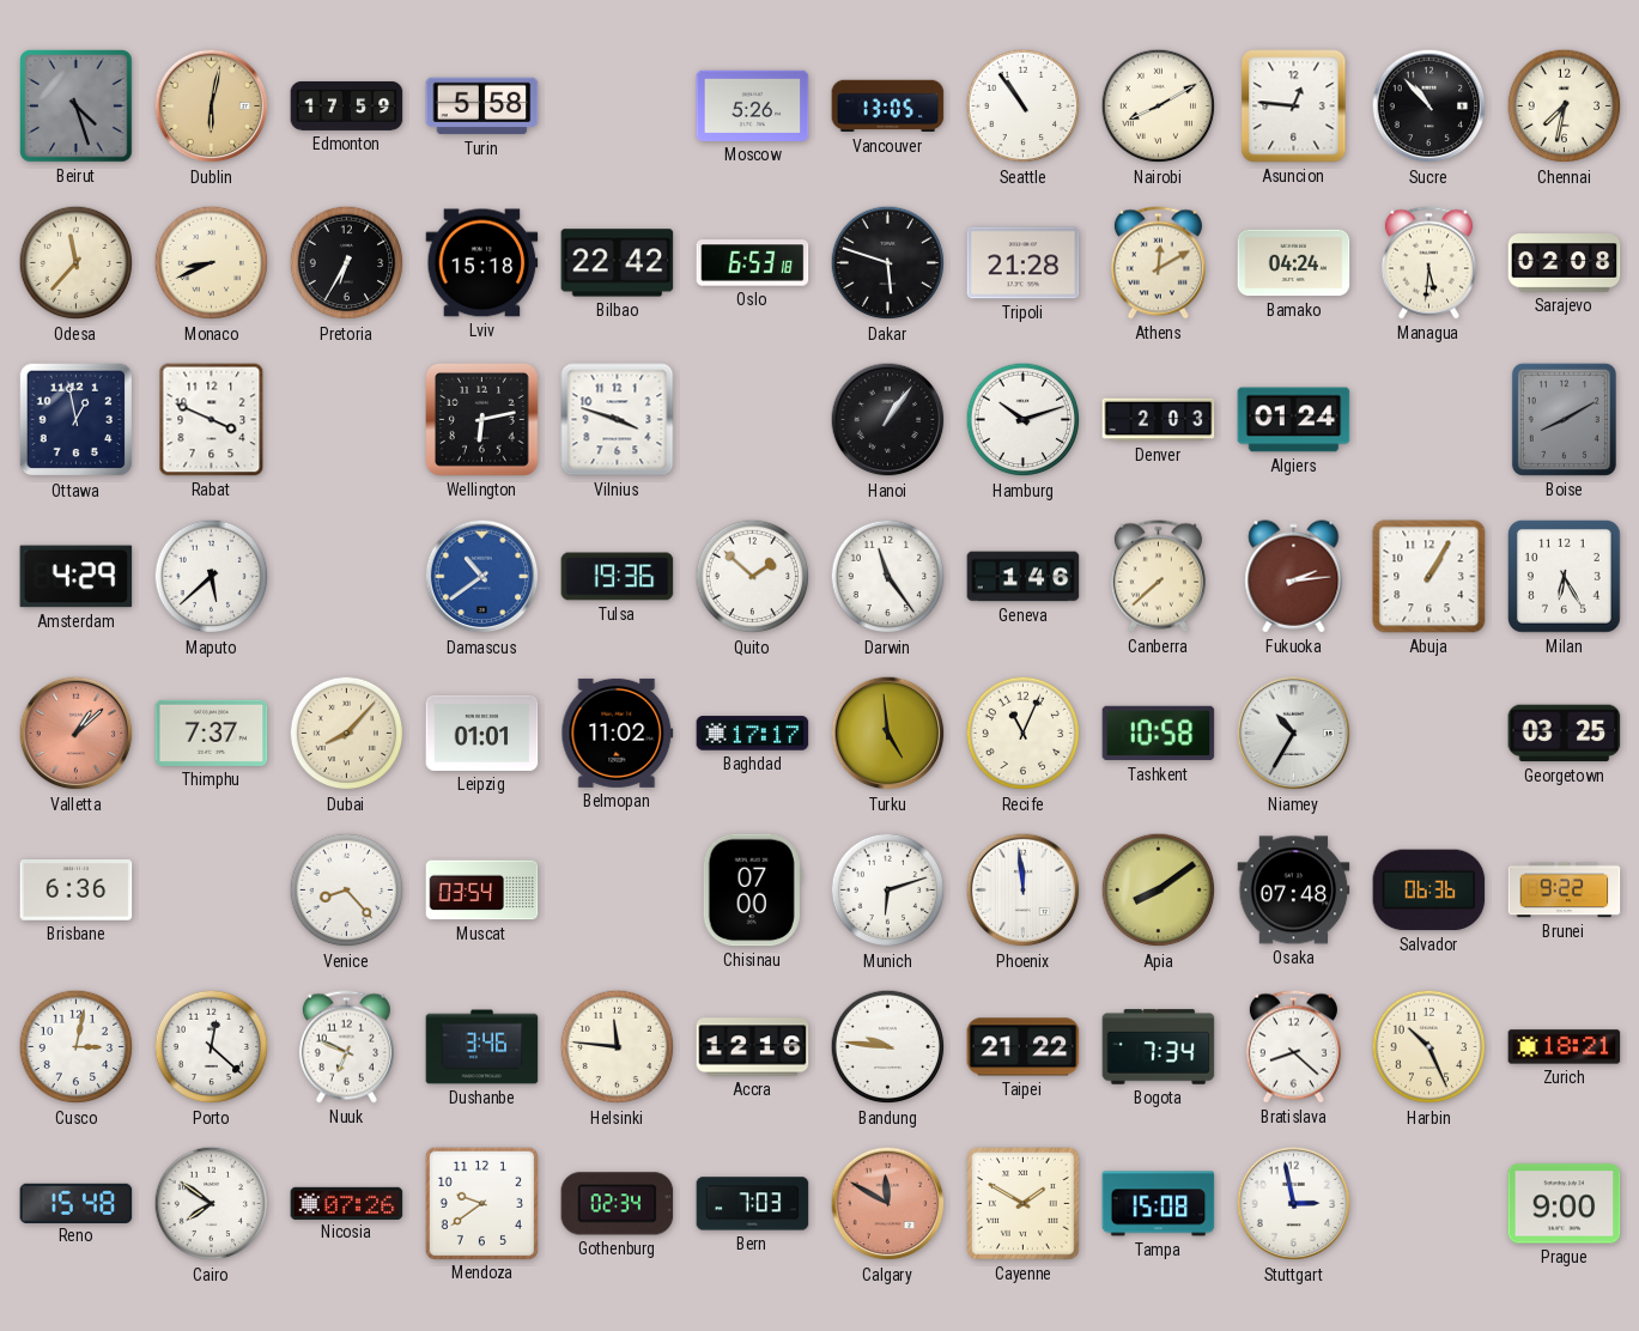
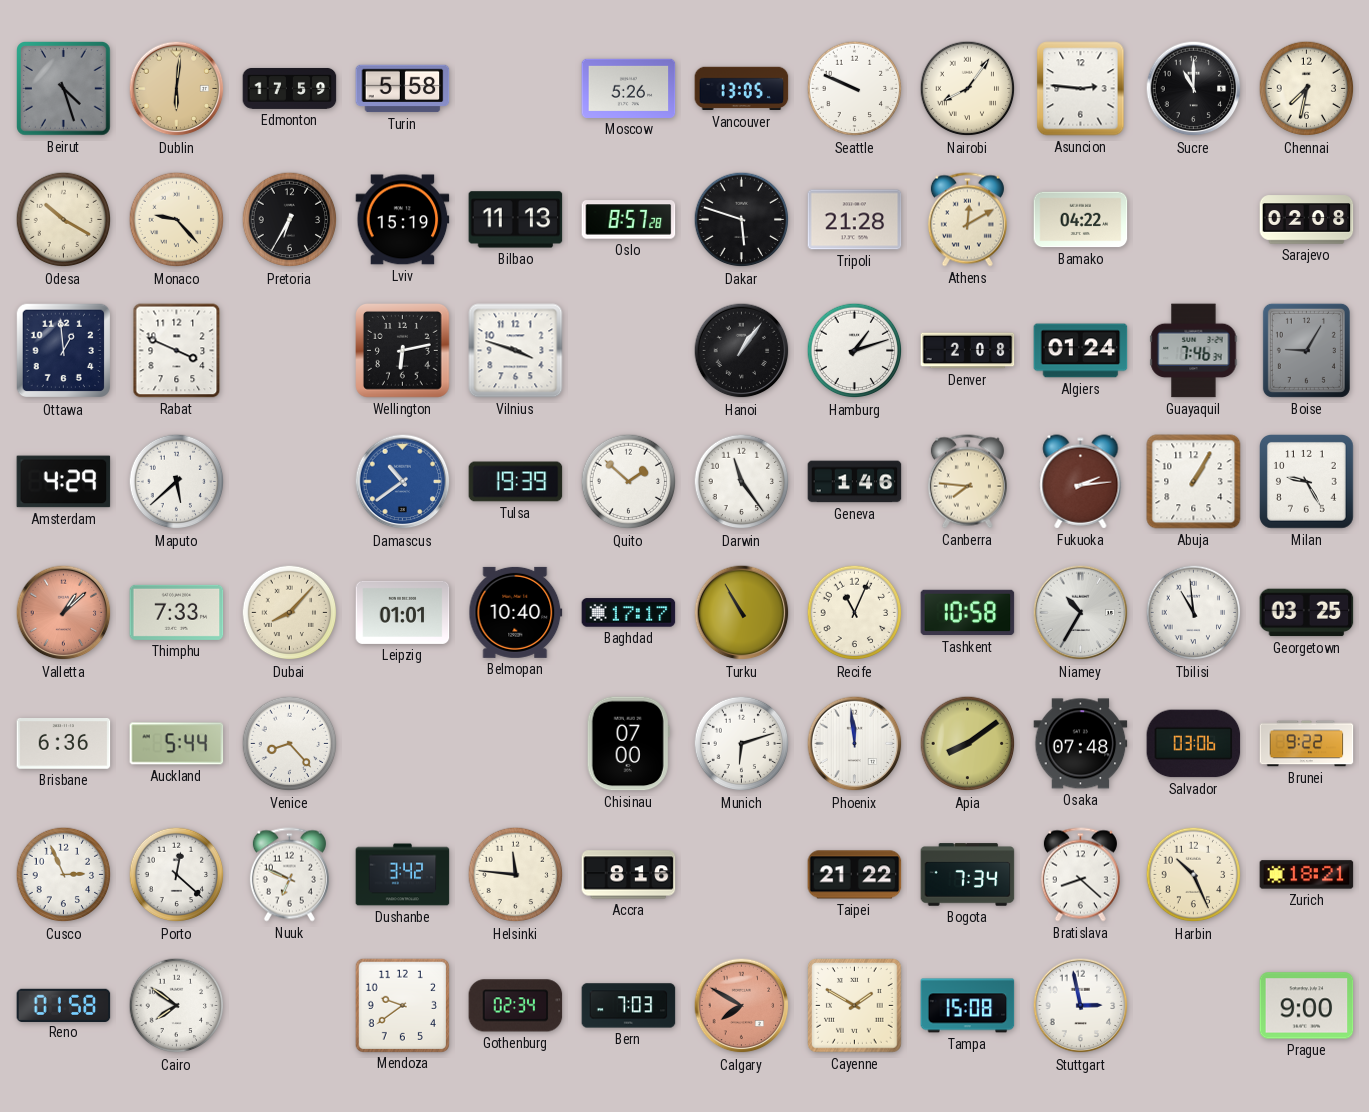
Dublin: 6:02 -> 6:01
Seattle: 10:54 -> 9:49
Nairobi: 8:10 -> 8:06
Asuncion: 12:46 -> 2:46
Sucre: 10:53 -> 11:00
Odesa: 11:37 -> 10:20
Monaco: 8:41 -> 9:23
Lviv: 15:18 -> 15:19
Bilbao: 22:42 -> 11:13
Oslo: 6:53 -> 8:57
Bamako: 04:24 -> 04:22
Managua: 5:31 -> none
Ottawa: 12:58 -> 12:59
Hamburg: 10:12 -> 1:12
Denver: 2:03 -> 2:08
Guayaquil: none -> 7:46
Boise: 8:10 -> 9:05
Tulsa: 19:36 -> 19:39
Canberra: 7:38 -> 7:46
Milan: 6:25 -> 9:25
Thimphu: 7:37 -> 7:33
Belmopan: 11:02 -> 10:40
Turku: 4:59 -> 10:55
Tbilisi: none -> 10:59
Auckland: none -> 5:44
Muscat: 03:54 -> none
Salvador: 06:36 -> 03:06
Cusco: 3:02 -> 2:56
Dushanbe: 3:46 -> 3:42
Accra: 12:16 -> 8:16
Bandung: 9:46 -> none
Reno: 15:48 -> 01:58
Nicosia: 07:26 -> none
Calgary: 11:50 -> 7:50
